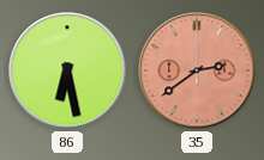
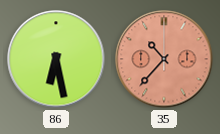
35: 2:39 -> 10:37
